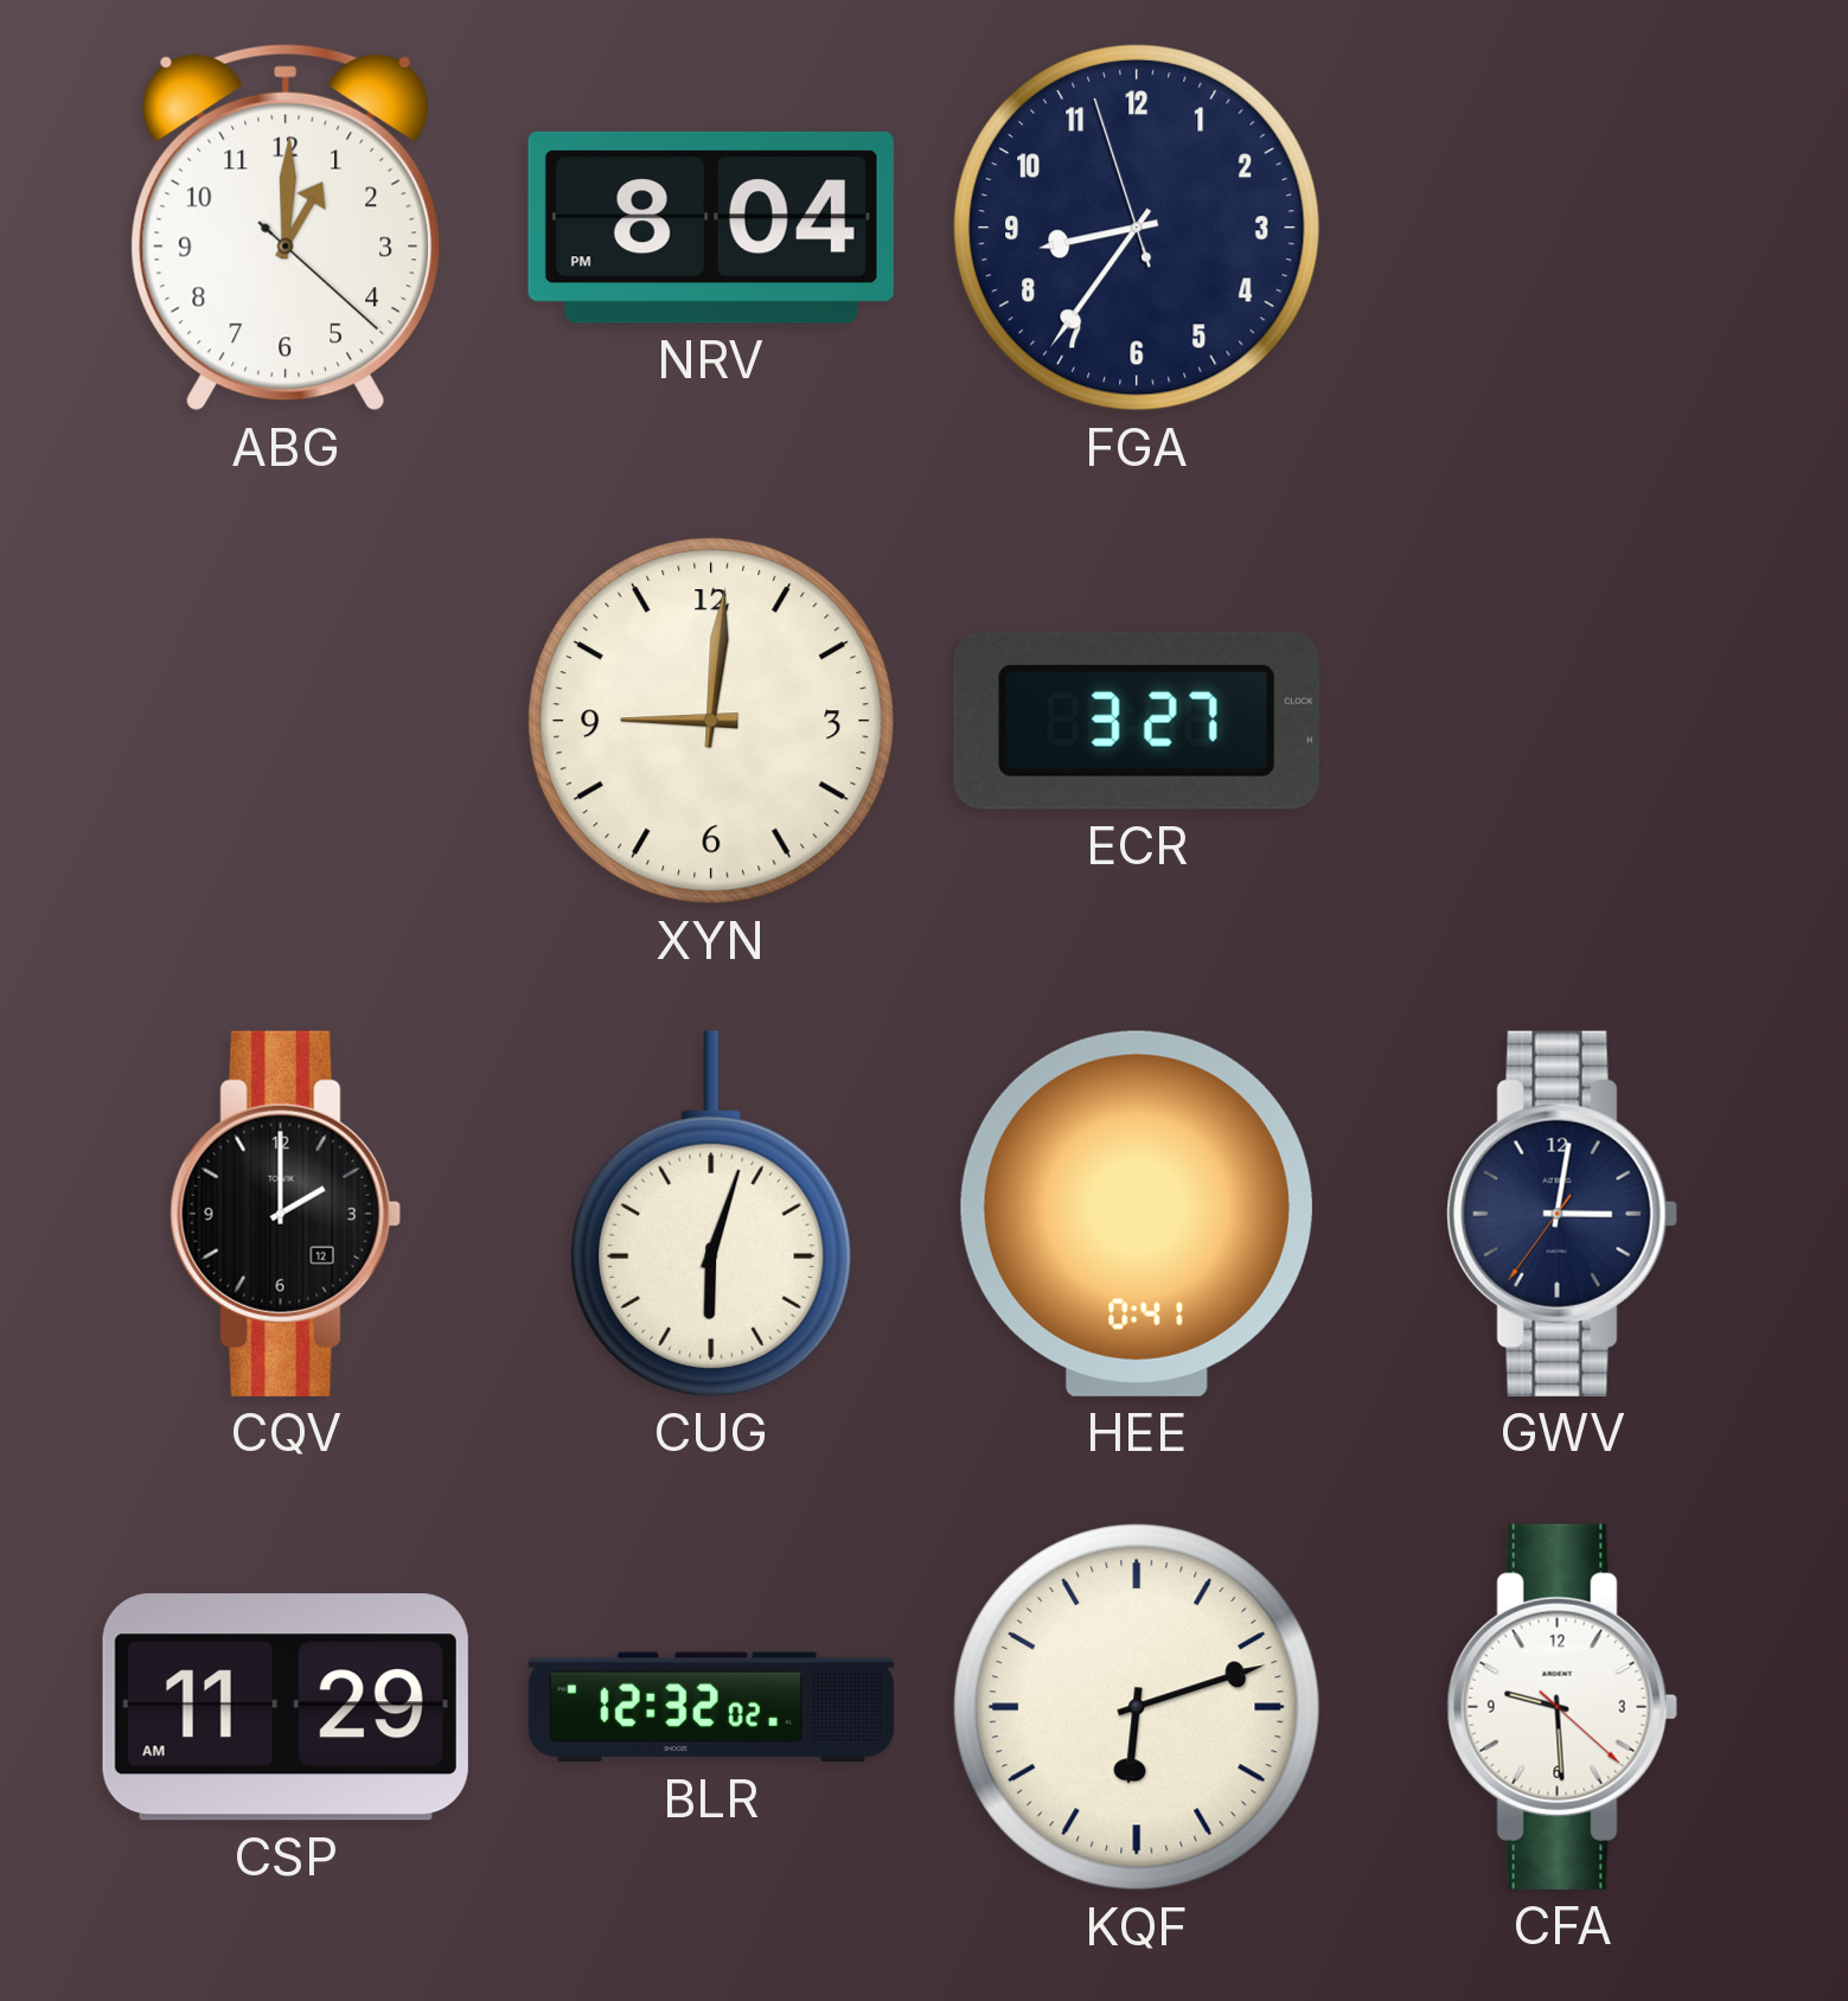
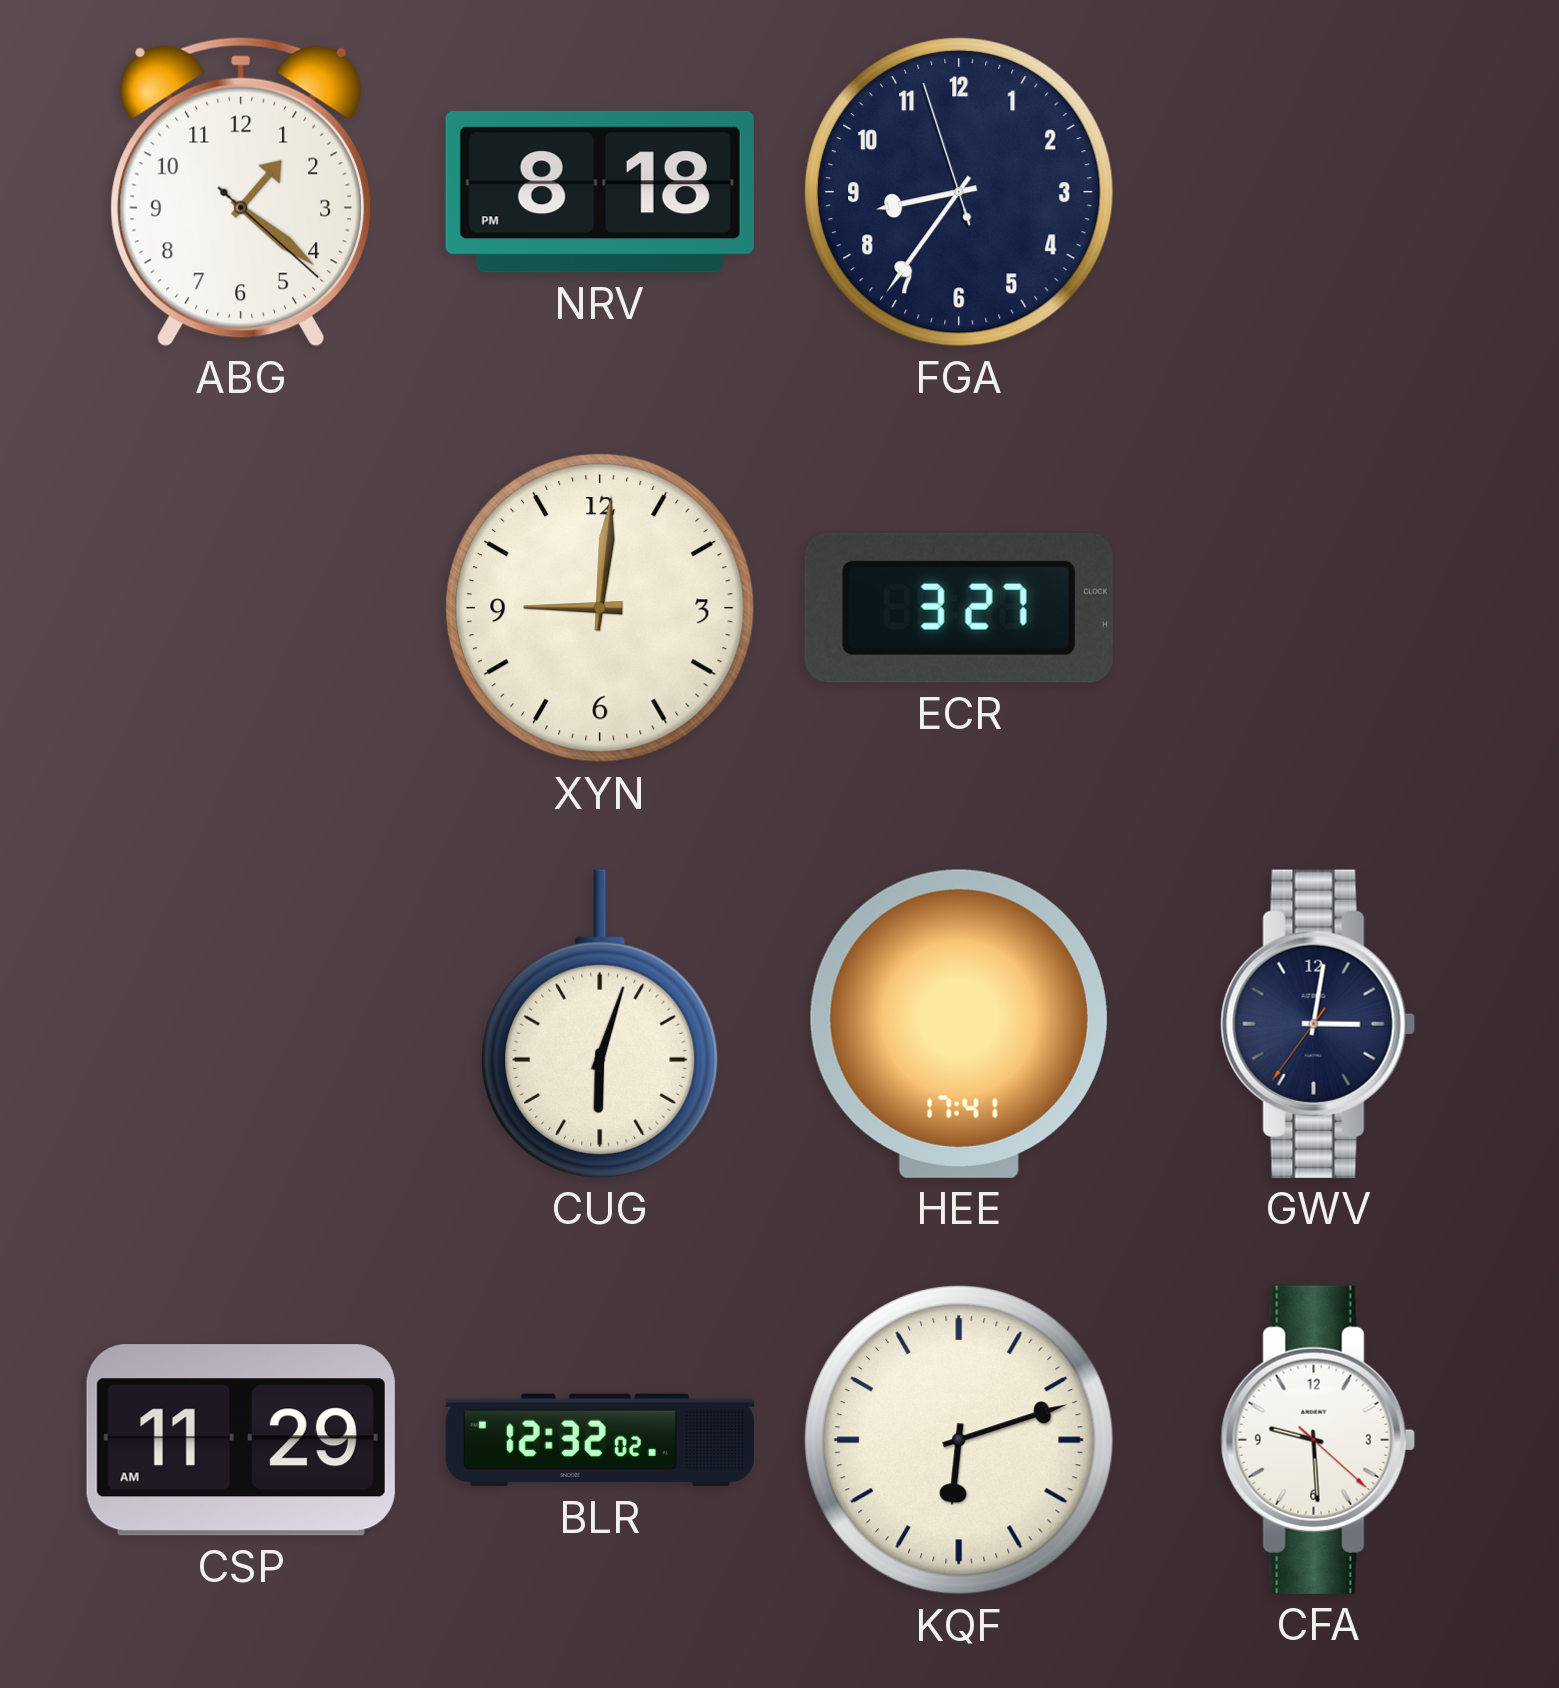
ABG: 1:00 -> 1:21
NRV: 8:04 -> 8:18
CQV: 2:00 -> none
HEE: 0:41 -> 17:41
